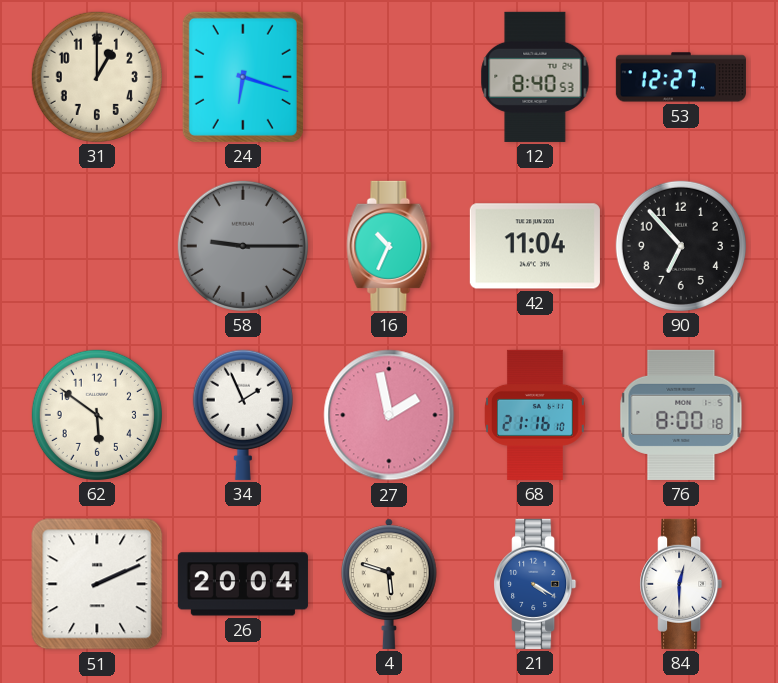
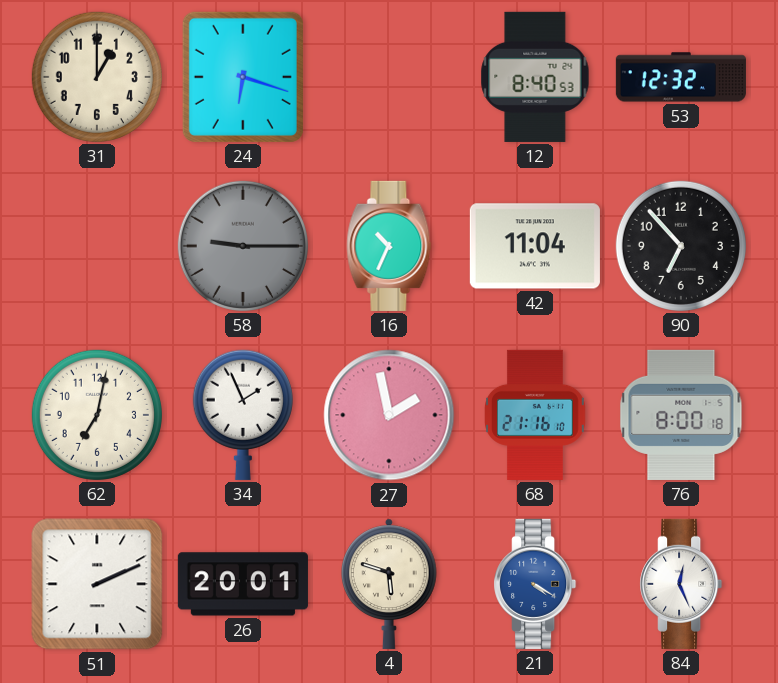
53: 12:27 -> 12:32
62: 5:51 -> 7:02
26: 20:04 -> 20:01
84: 12:30 -> 12:26
